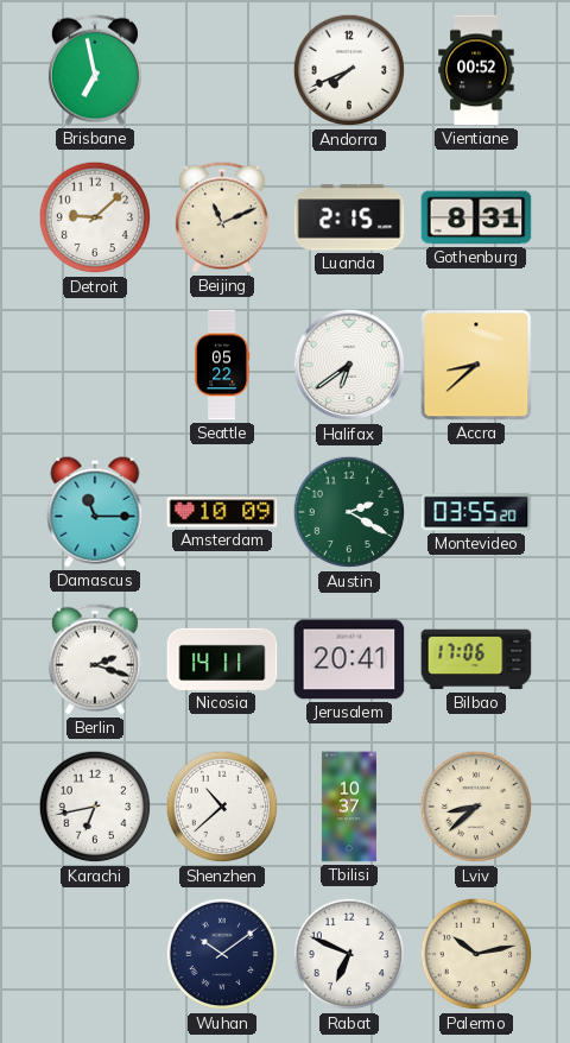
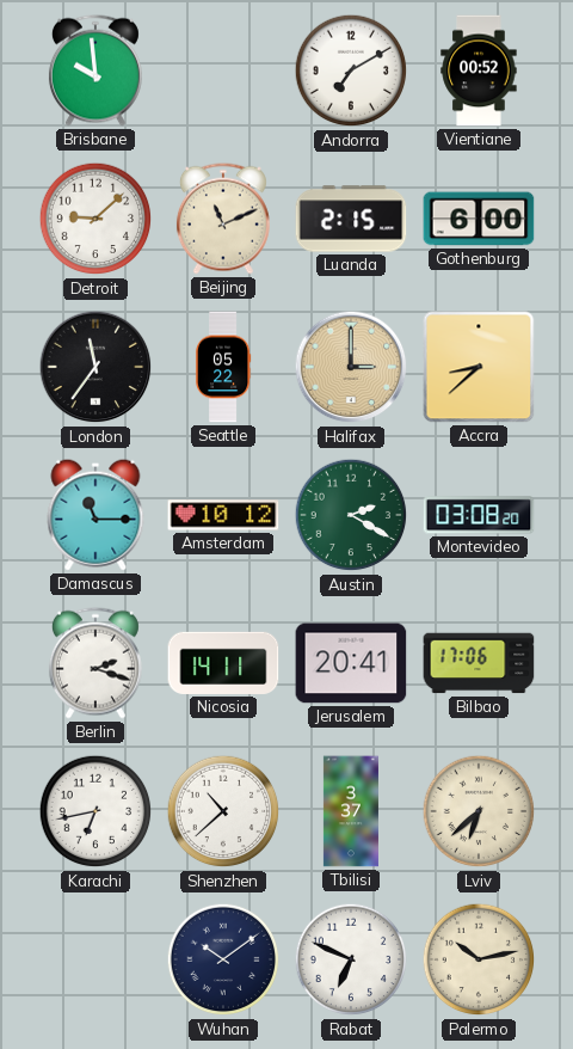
Brisbane: 6:58 -> 9:59
Andorra: 7:41 -> 7:10
Gothenburg: 8:31 -> 6:00
London: none -> 11:36
Halifax: 6:39 -> 3:00
Halifax dial: white -> champagne
Amsterdam: 10:09 -> 10:12
Montevideo: 03:55 -> 03:08
Tbilisi: 10:37 -> 3:37
Lviv: 8:38 -> 6:38
